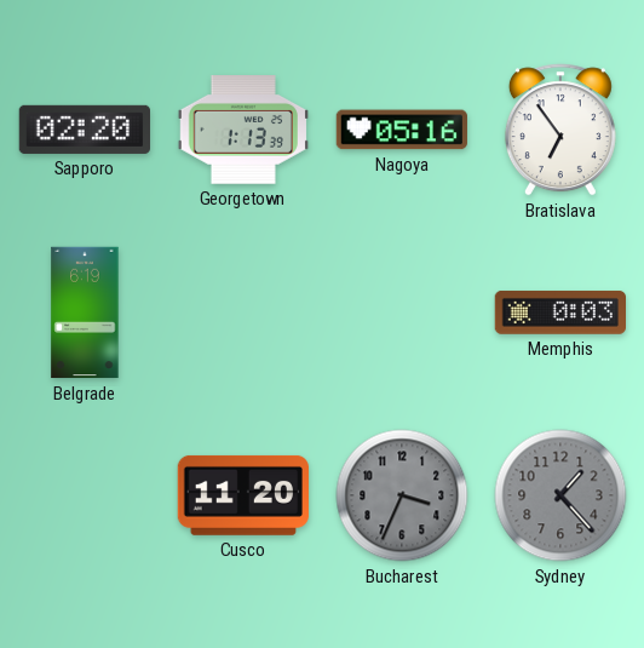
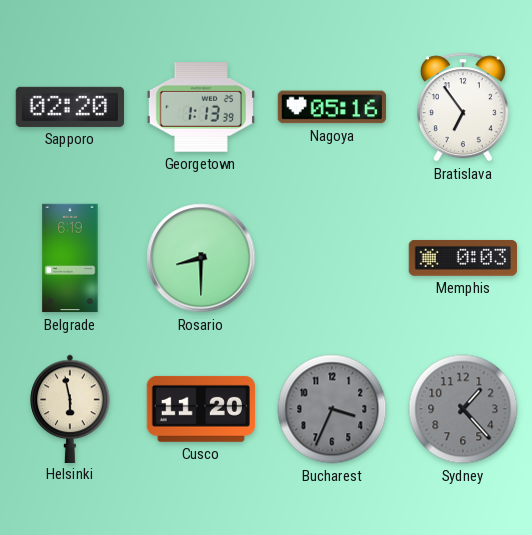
Rosario: none -> 8:30
Helsinki: none -> 5:58
